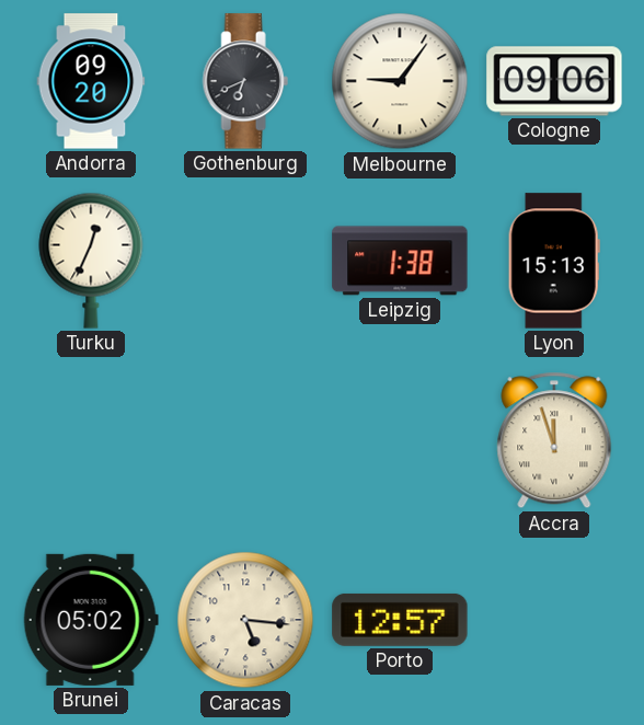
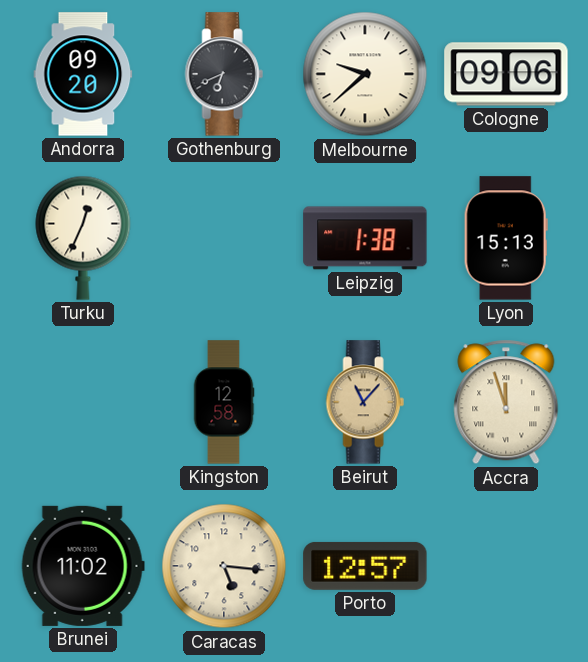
Melbourne: 9:06 -> 9:38
Kingston: none -> 12:58
Beirut: none -> 11:07
Brunei: 05:02 -> 11:02
